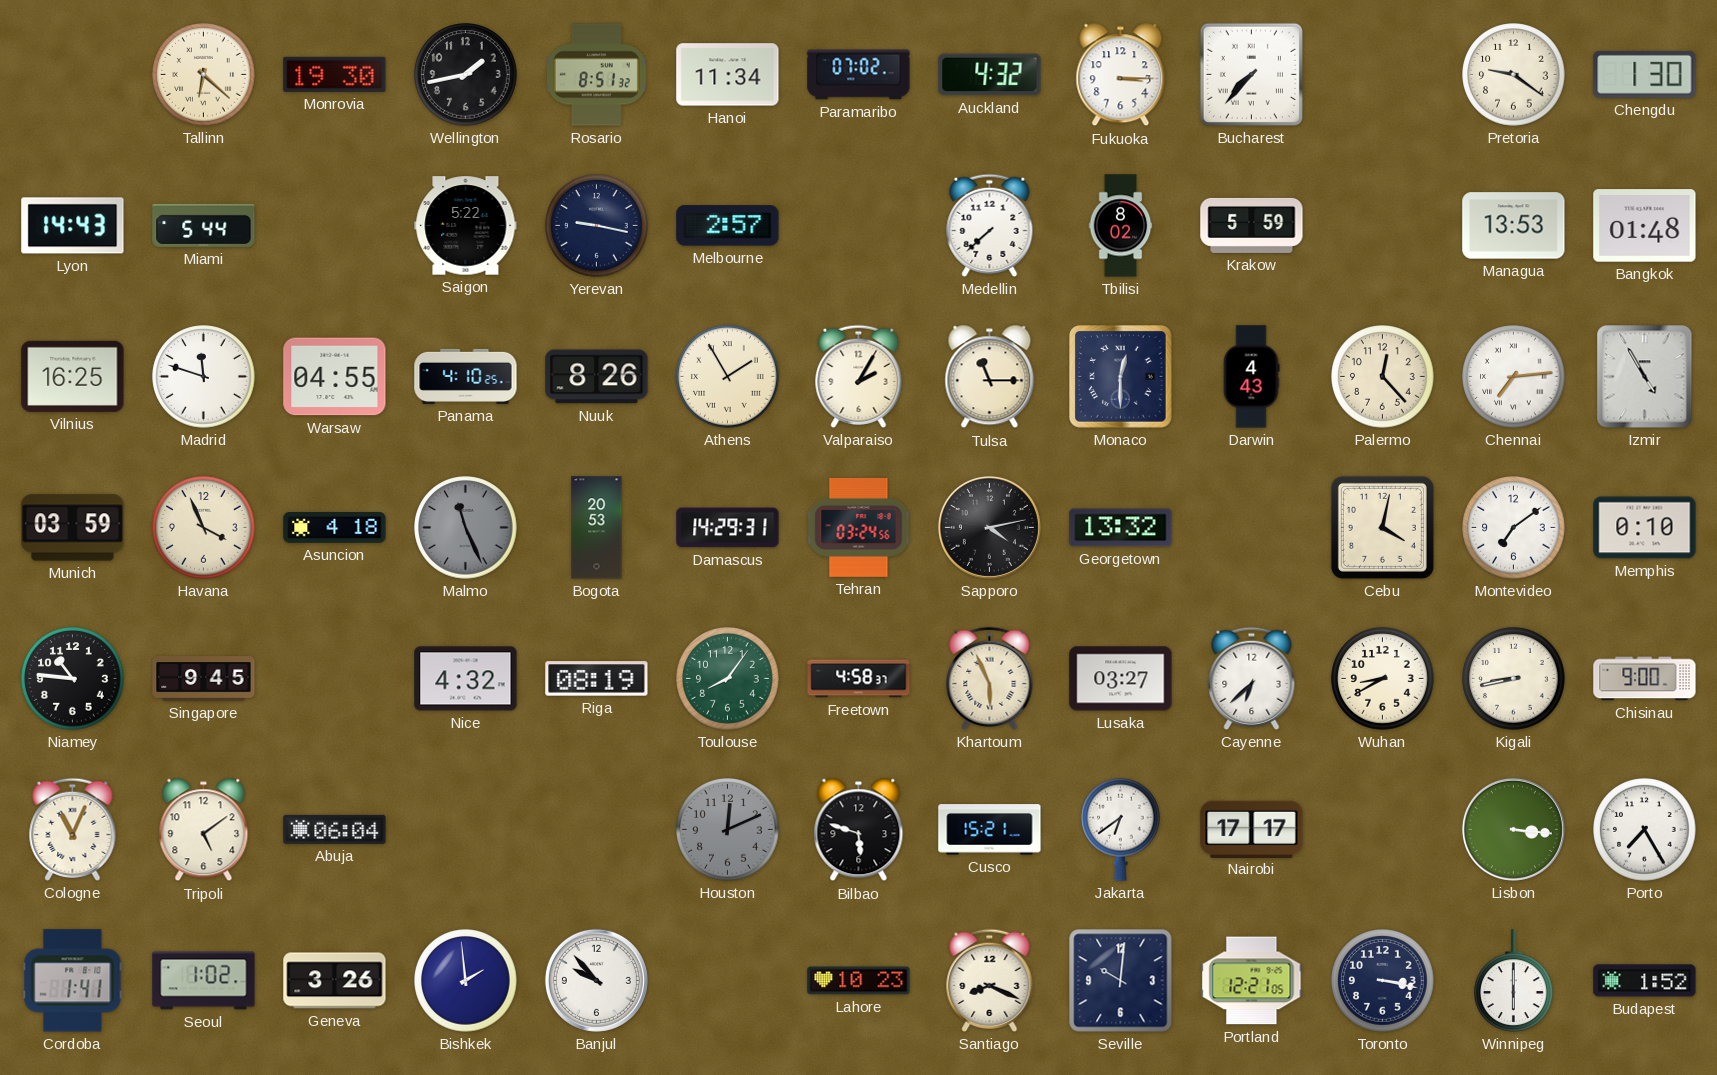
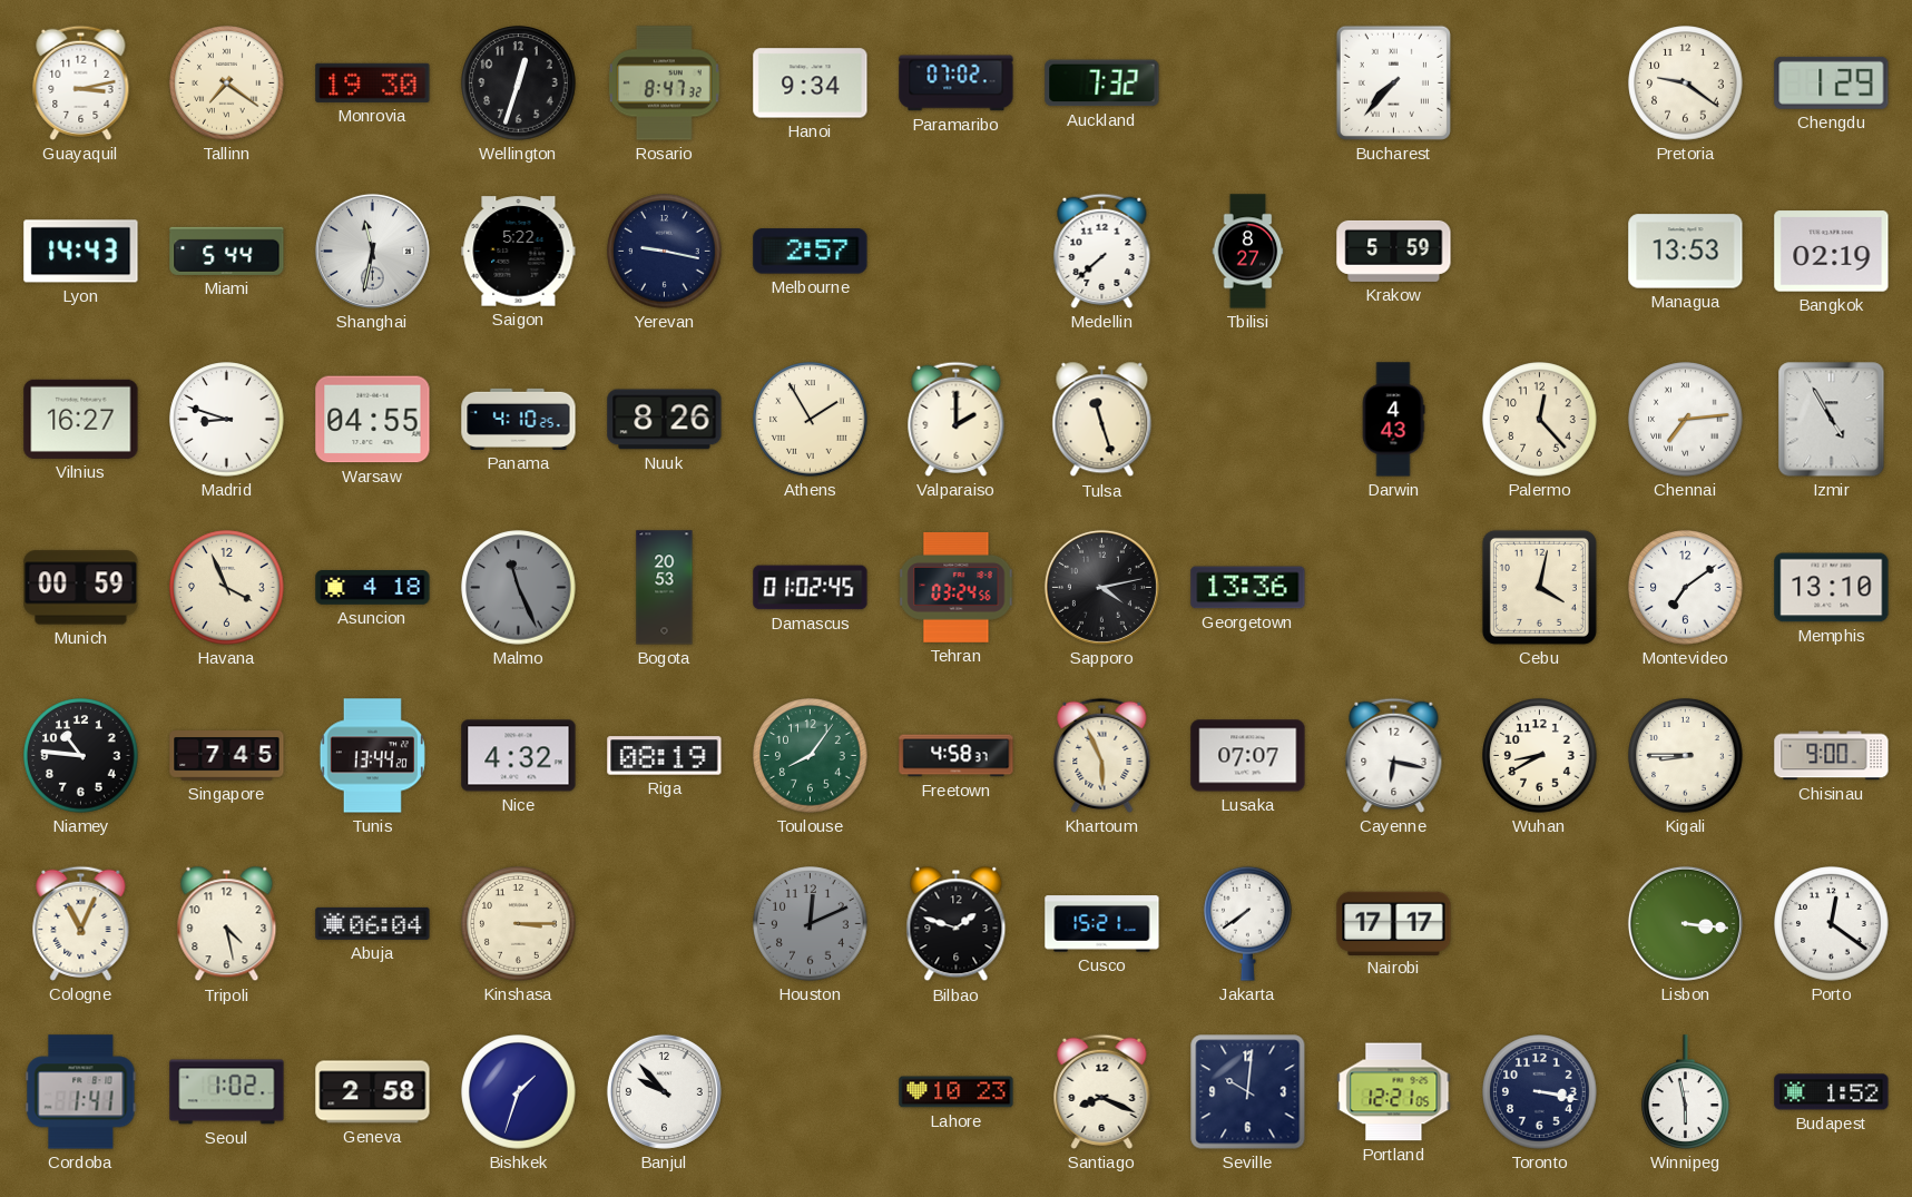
Guayaquil: none -> 3:13
Tallinn: 6:22 -> 7:21
Wellington: 1:43 -> 12:33
Rosario: 8:51 -> 8:47
Hanoi: 11:34 -> 9:34
Auckland: 4:32 -> 7:32
Fukuoka: 3:15 -> none
Chengdu: 1:30 -> 1:29
Shanghai: none -> 11:32
Tbilisi: 8:02 -> 8:27
Bangkok: 01:48 -> 02:19
Vilnius: 16:25 -> 16:27
Madrid: 11:48 -> 8:48
Valparaiso: 2:05 -> 2:00
Tulsa: 11:15 -> 11:27
Monaco: 12:30 -> none
Munich: 03:59 -> 00:59
Damascus: 14:29 -> 01:02
Georgetown: 13:32 -> 13:36
Memphis: 0:10 -> 13:10
Singapore: 9:45 -> 7:45
Tunis: none -> 13:44
Lusaka: 03:27 -> 07:07
Cayenne: 6:38 -> 6:17
Kigali: 8:43 -> 8:45
Tripoli: 5:09 -> 4:28
Kinshasa: none -> 3:15
Bilbao: 5:48 -> 1:48
Jakarta: 6:39 -> 7:39
Porto: 7:25 -> 12:21
Geneva: 3:26 -> 2:58
Bishkek: 1:59 -> 1:33
Winnipeg: 6:00 -> 5:58
